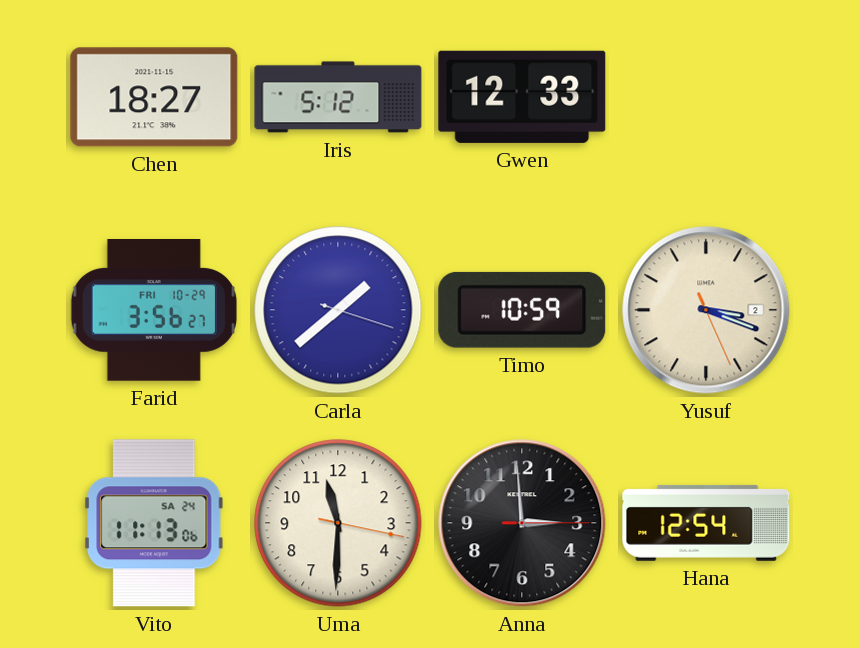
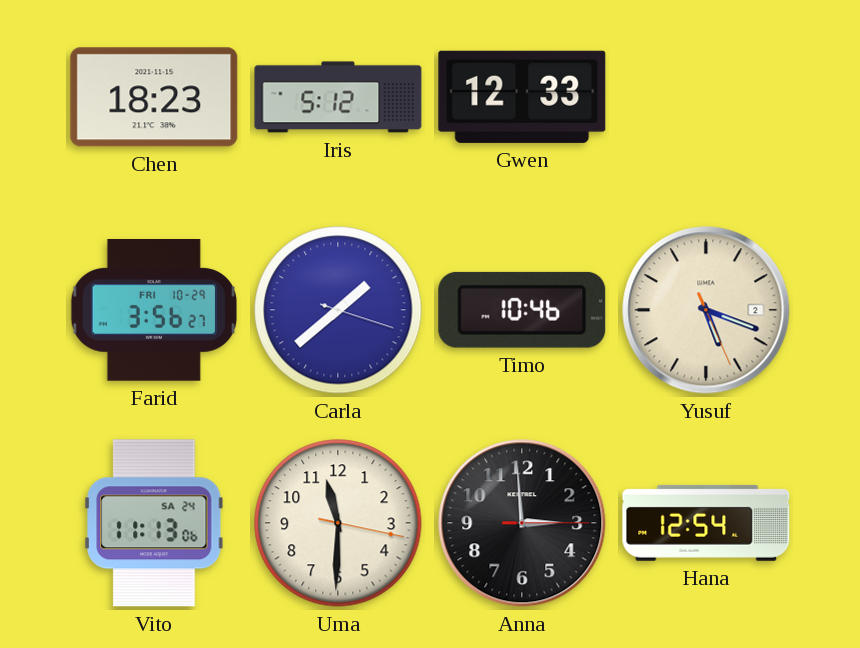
Chen: 18:27 -> 18:23
Timo: 10:59 -> 10:46
Yusuf: 3:18 -> 5:18
